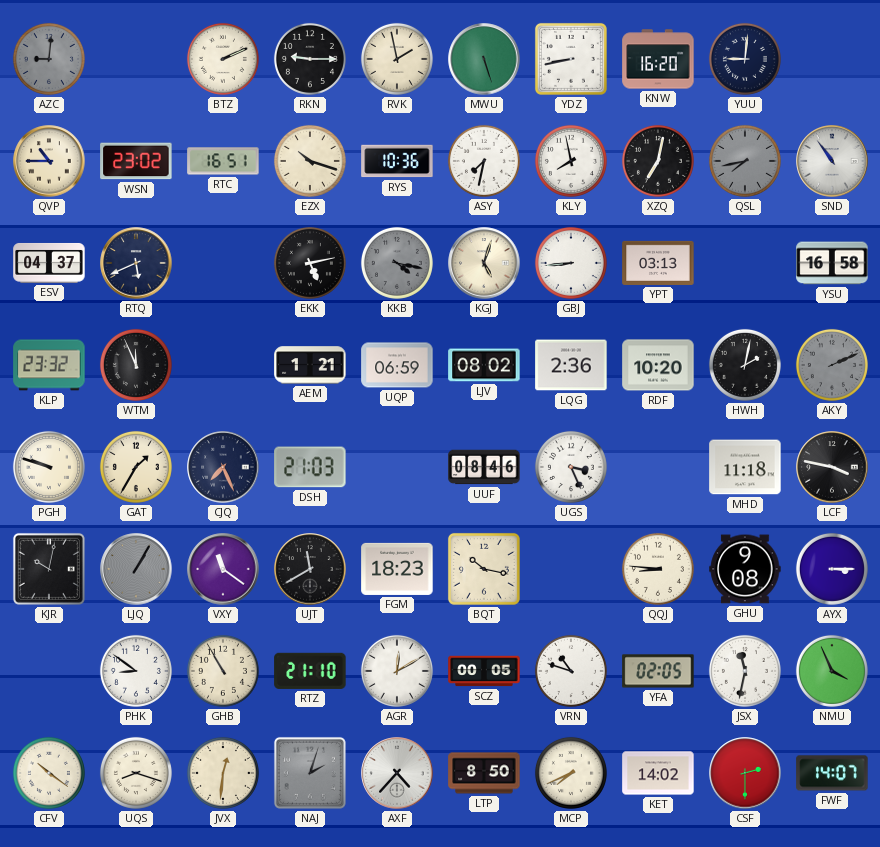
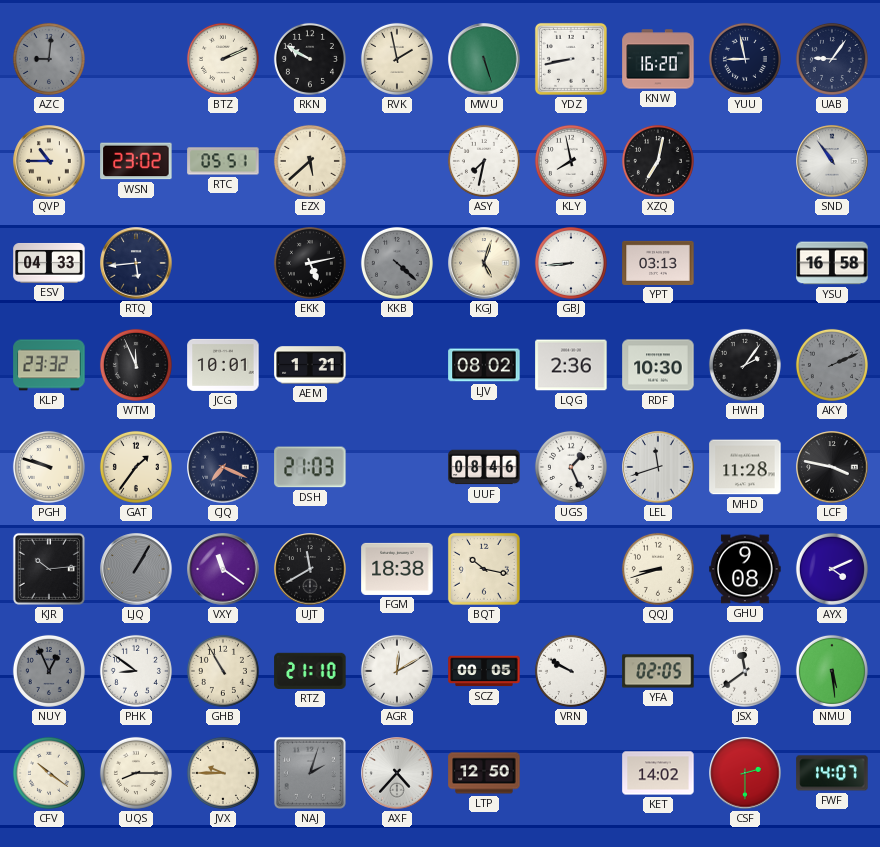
RKN: 9:15 -> 9:50
YUU: 9:01 -> 8:58
UAB: none -> 9:06
RTC: 16:51 -> 05:51
EZX: 10:18 -> 5:38
RYS: 10:36 -> none
QSL: 7:43 -> none
ESV: 04:37 -> 04:33
RTQ: 5:41 -> 5:44
KKB: 4:17 -> 4:22
JCG: none -> 10:01
UQP: 06:59 -> none
RDF: 10:20 -> 10:30
HWH: 2:02 -> 2:06
GAT: 1:35 -> 1:36
CJQ: 7:26 -> 7:19
UGS: 3:26 -> 1:26
LEL: none -> 11:42
MHD: 11:18 -> 11:28
KJR: 10:02 -> 10:14
FGM: 18:23 -> 18:38
QQJ: 8:46 -> 8:42
AYX: 3:15 -> 4:11
NUY: none -> 12:56
VRN: 10:48 -> 9:50
JSX: 11:32 -> 11:39
NMU: 3:56 -> 5:29
UQS: 8:18 -> 8:15
JVX: 12:31 -> 9:45
LTP: 8:50 -> 12:50
MCP: 7:41 -> none
